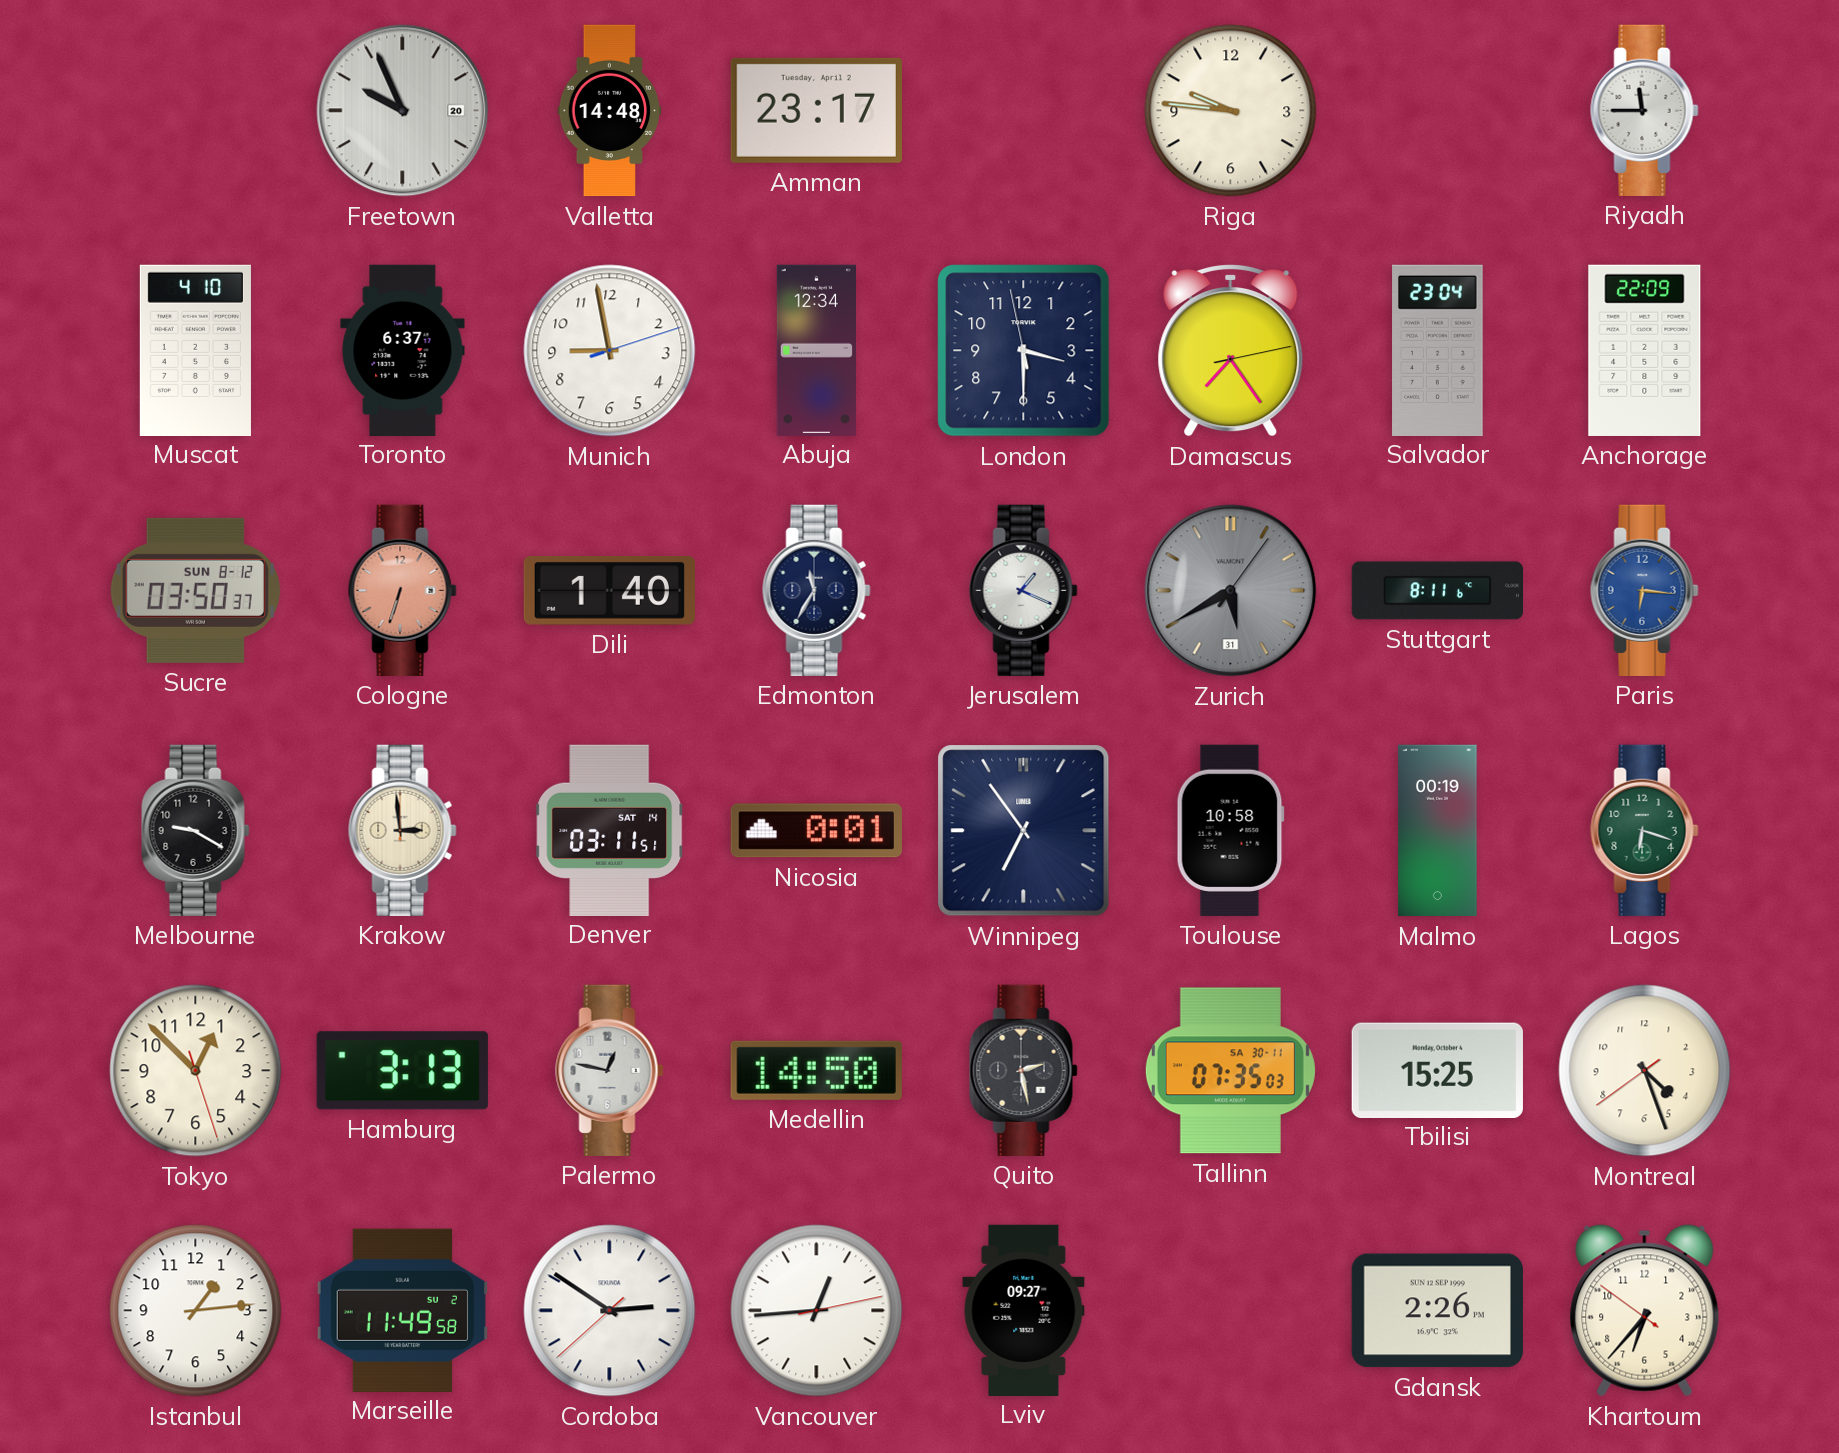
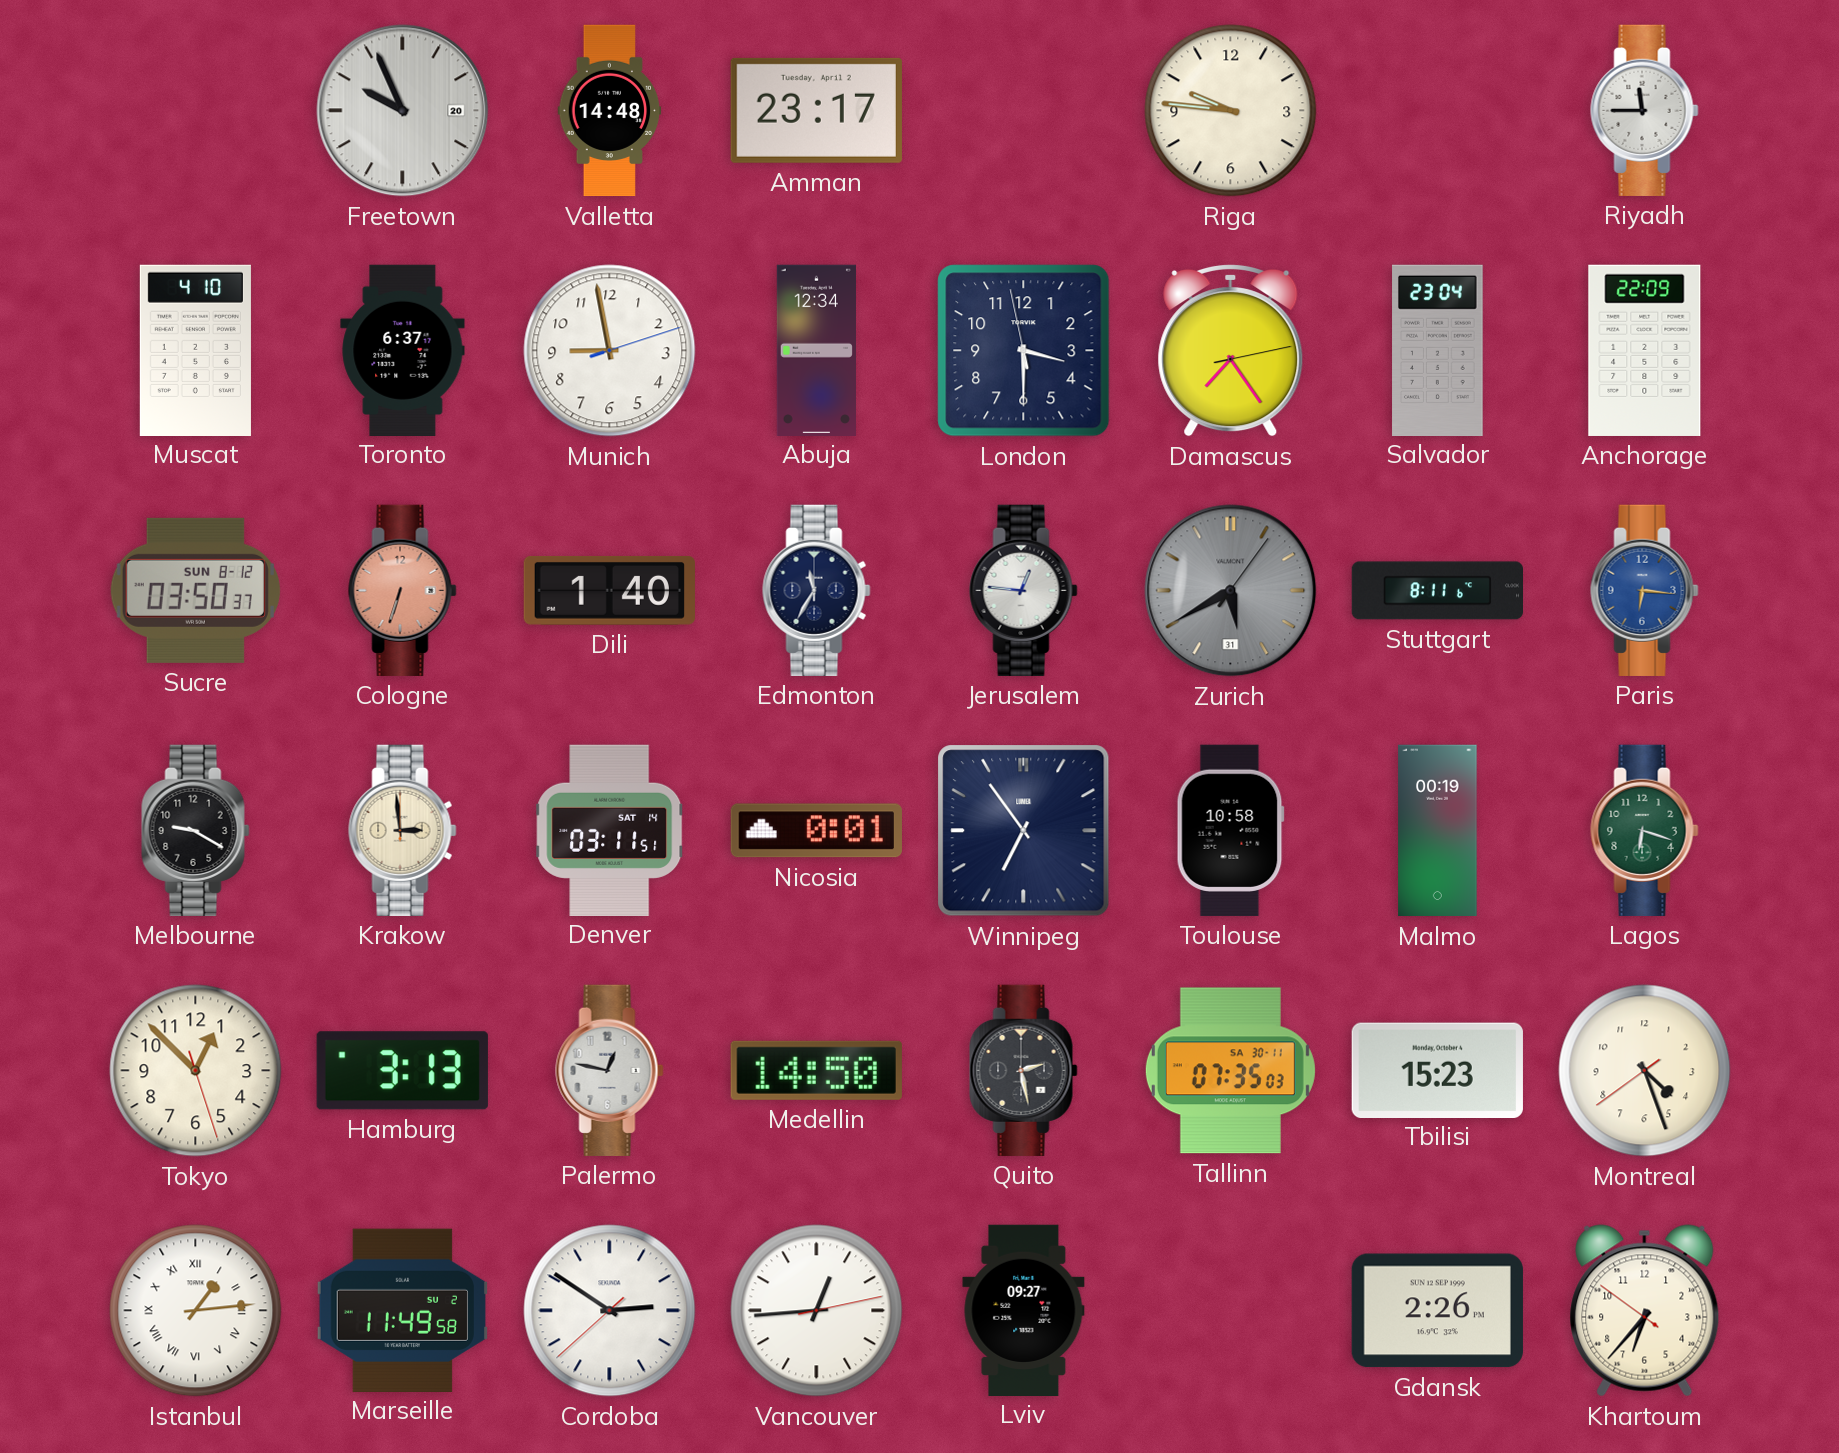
Jerusalem: 1:19 -> 12:46
Tbilisi: 15:25 -> 15:23
Istanbul numerals: Arabic -> Roman
